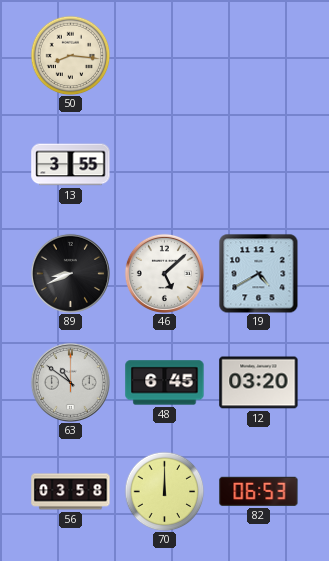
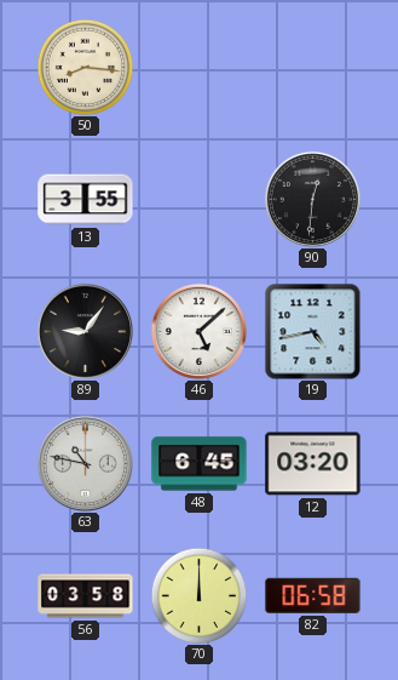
90: none -> 12:31
89: 8:41 -> 9:06
19: 4:40 -> 4:43
63: 10:51 -> 10:47
82: 06:53 -> 06:58
